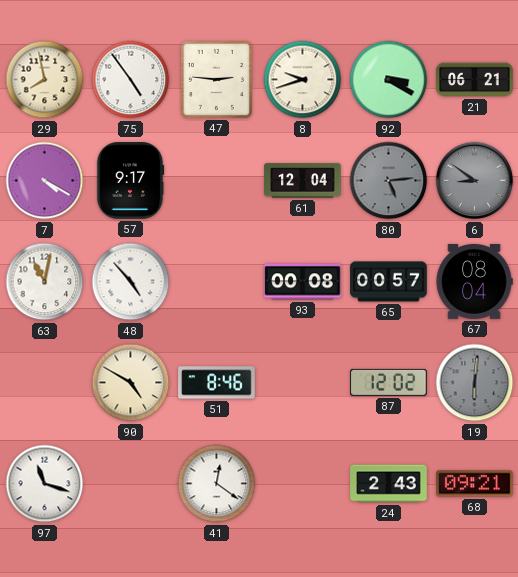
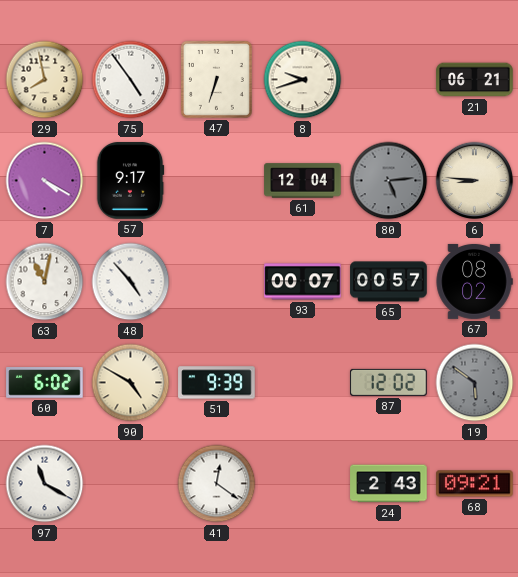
47: 2:46 -> 6:33
92: 3:20 -> none
6: 8:51 -> 8:46
6 dial: grey -> cream
93: 00:08 -> 00:07
67: 08:04 -> 08:02
60: none -> 6:02
51: 8:46 -> 9:39
19: 6:01 -> 5:51
97: 11:18 -> 11:20
